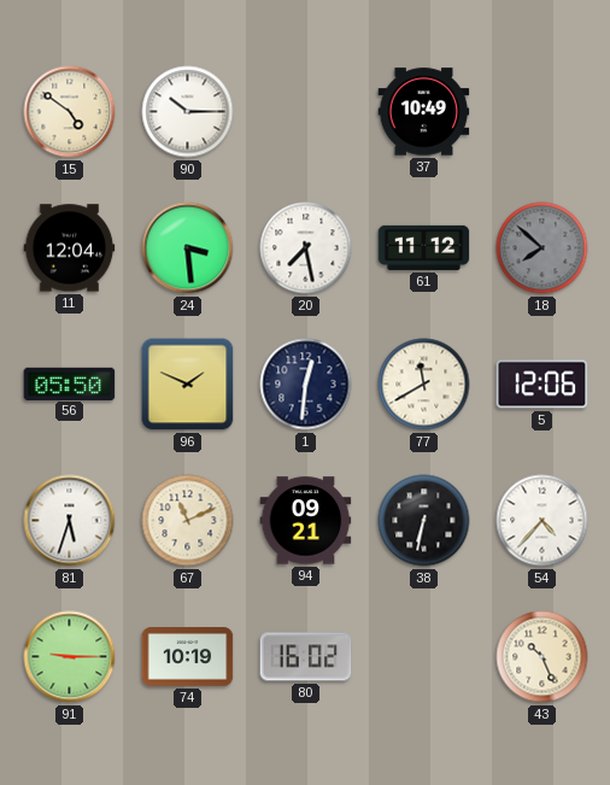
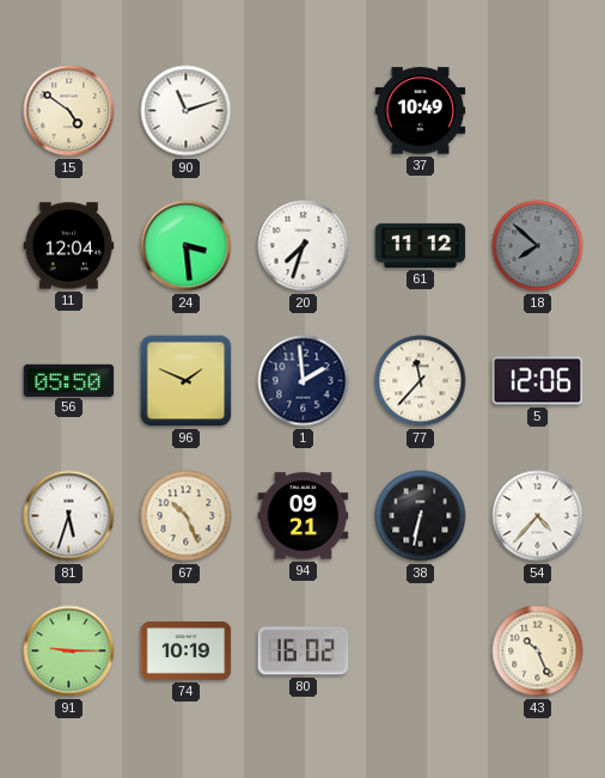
90: 10:15 -> 11:12
20: 7:28 -> 7:33
1: 12:31 -> 1:59
77: 11:40 -> 11:37
67: 11:11 -> 10:26
